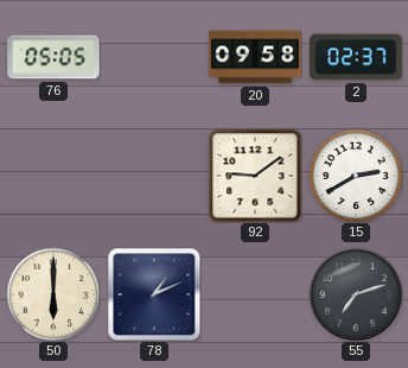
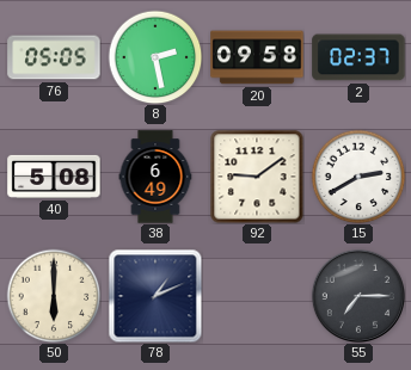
8: none -> 2:28
40: none -> 5:08
38: none -> 6:49
55: 7:12 -> 7:15
